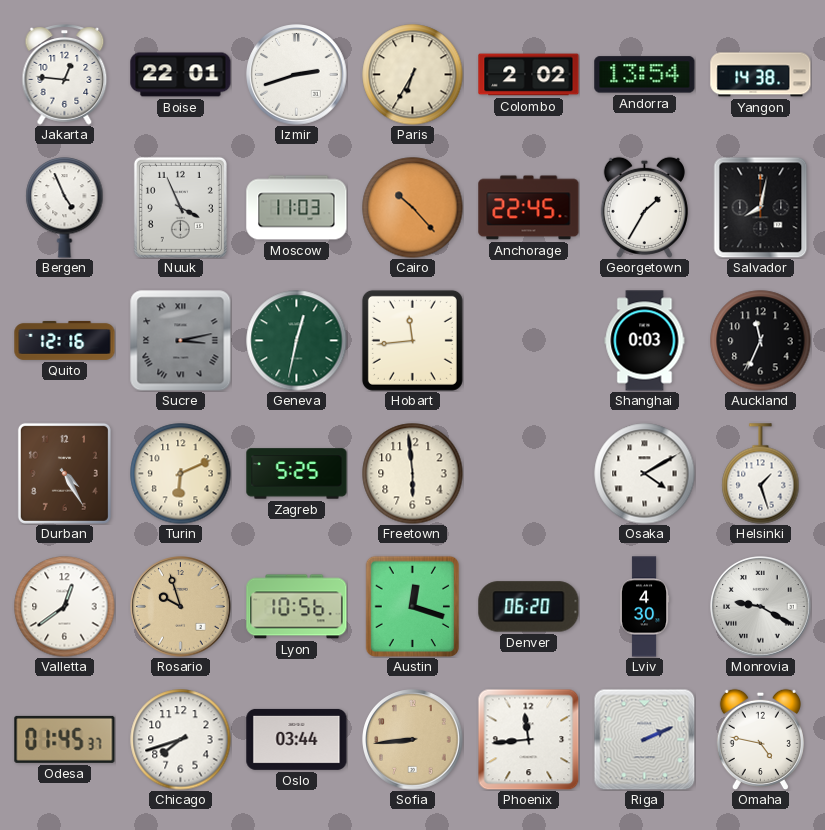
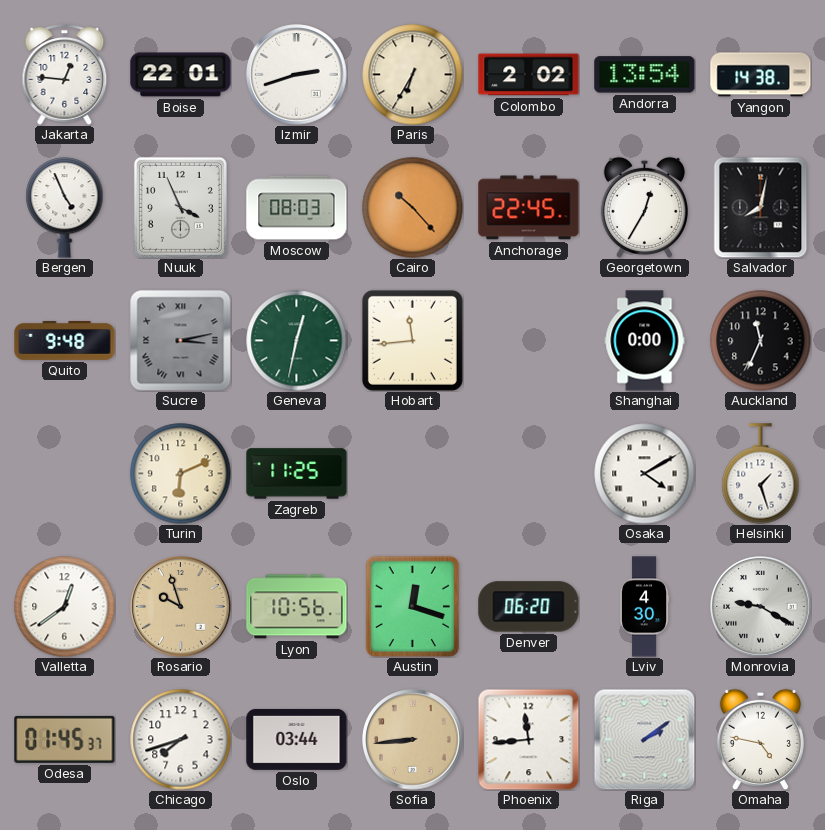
Moscow: 11:03 -> 08:03
Georgetown: 1:35 -> 12:35
Quito: 12:16 -> 9:48
Shanghai: 0:03 -> 0:00
Durban: 4:25 -> none
Zagreb: 5:25 -> 11:25
Freetown: 5:59 -> none
Riga: 2:11 -> 2:09
